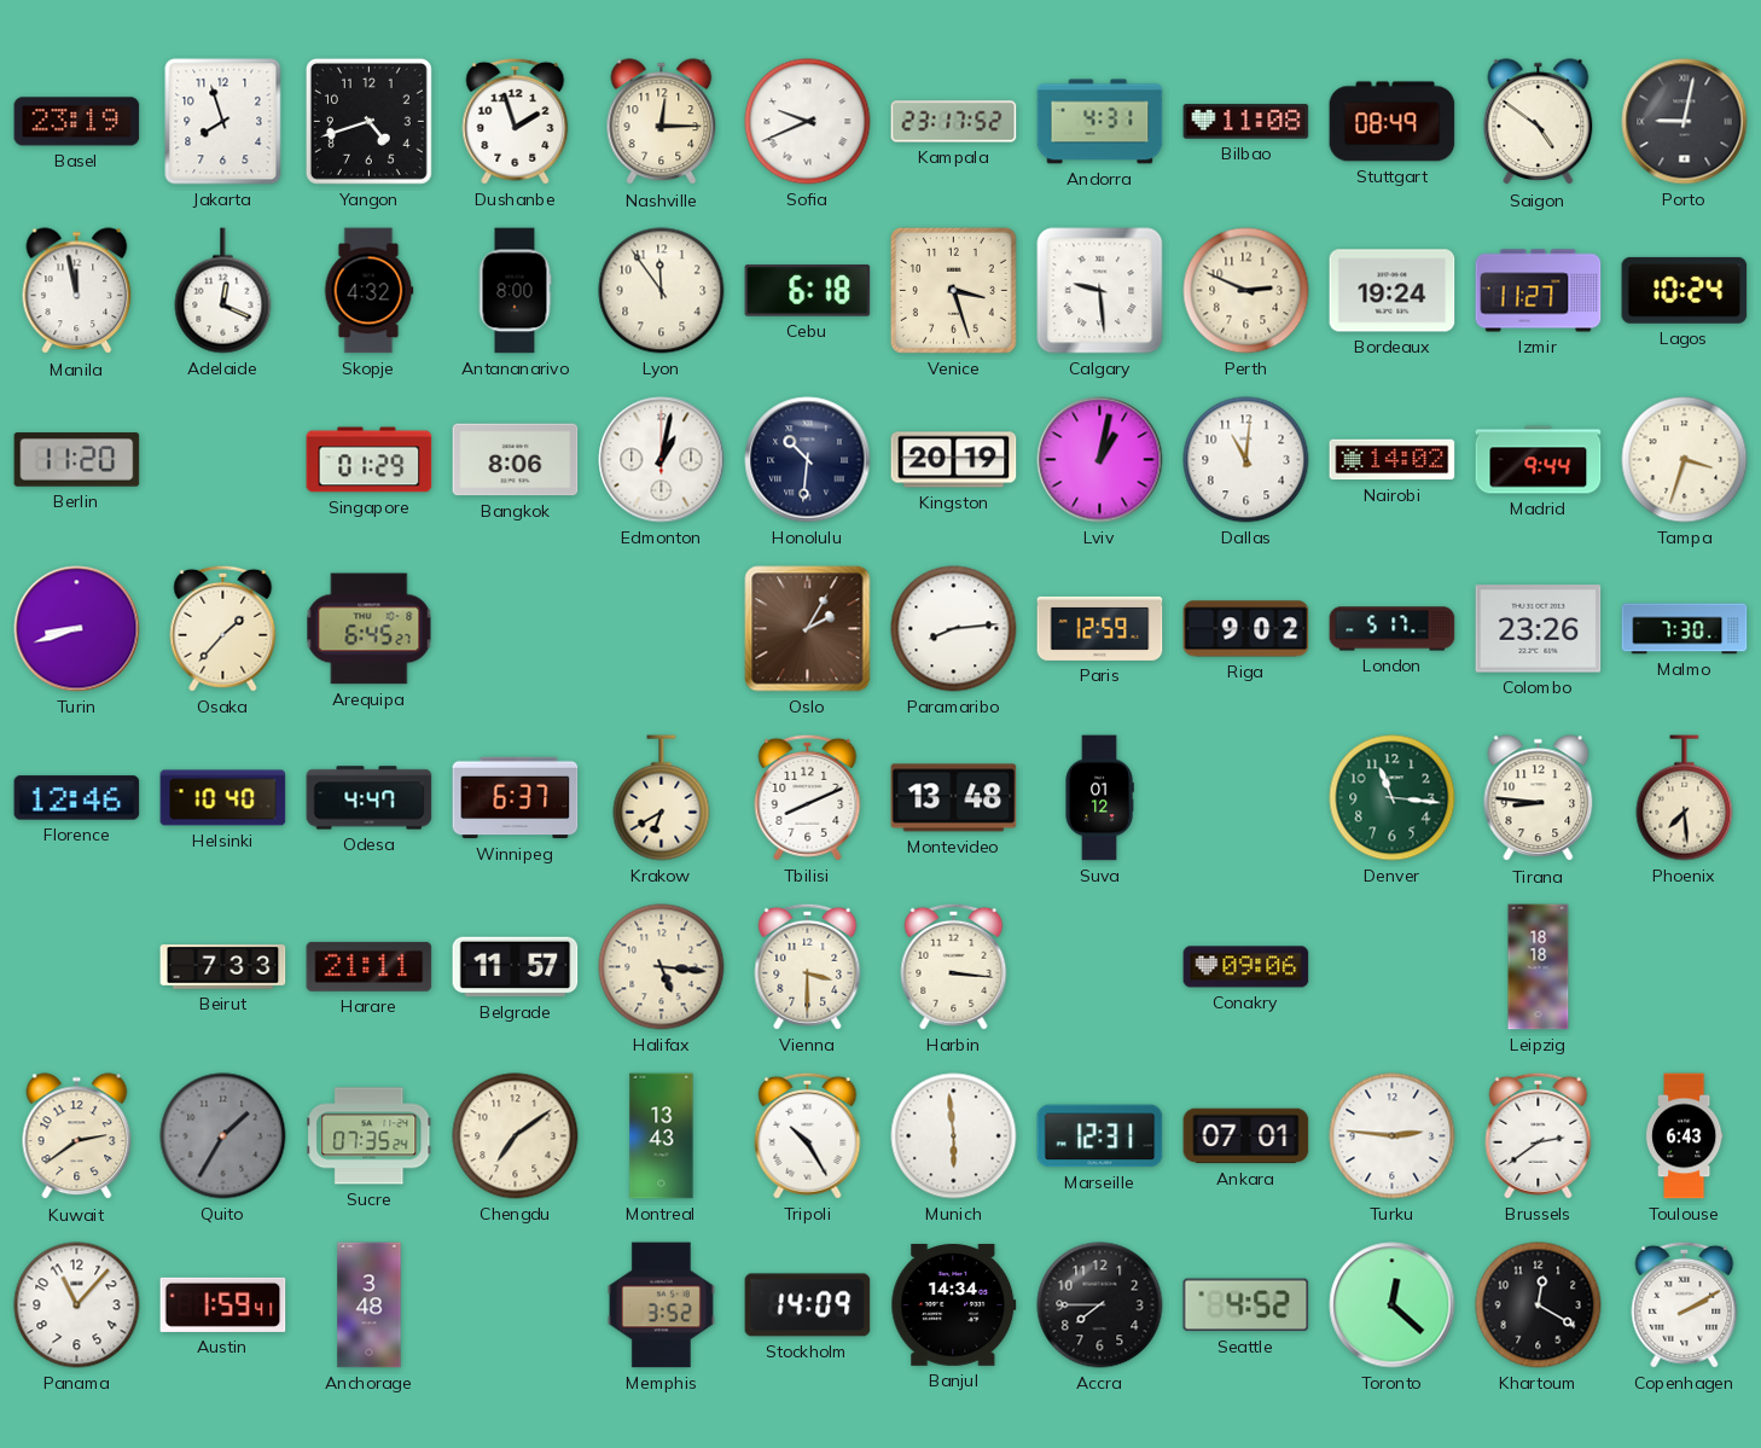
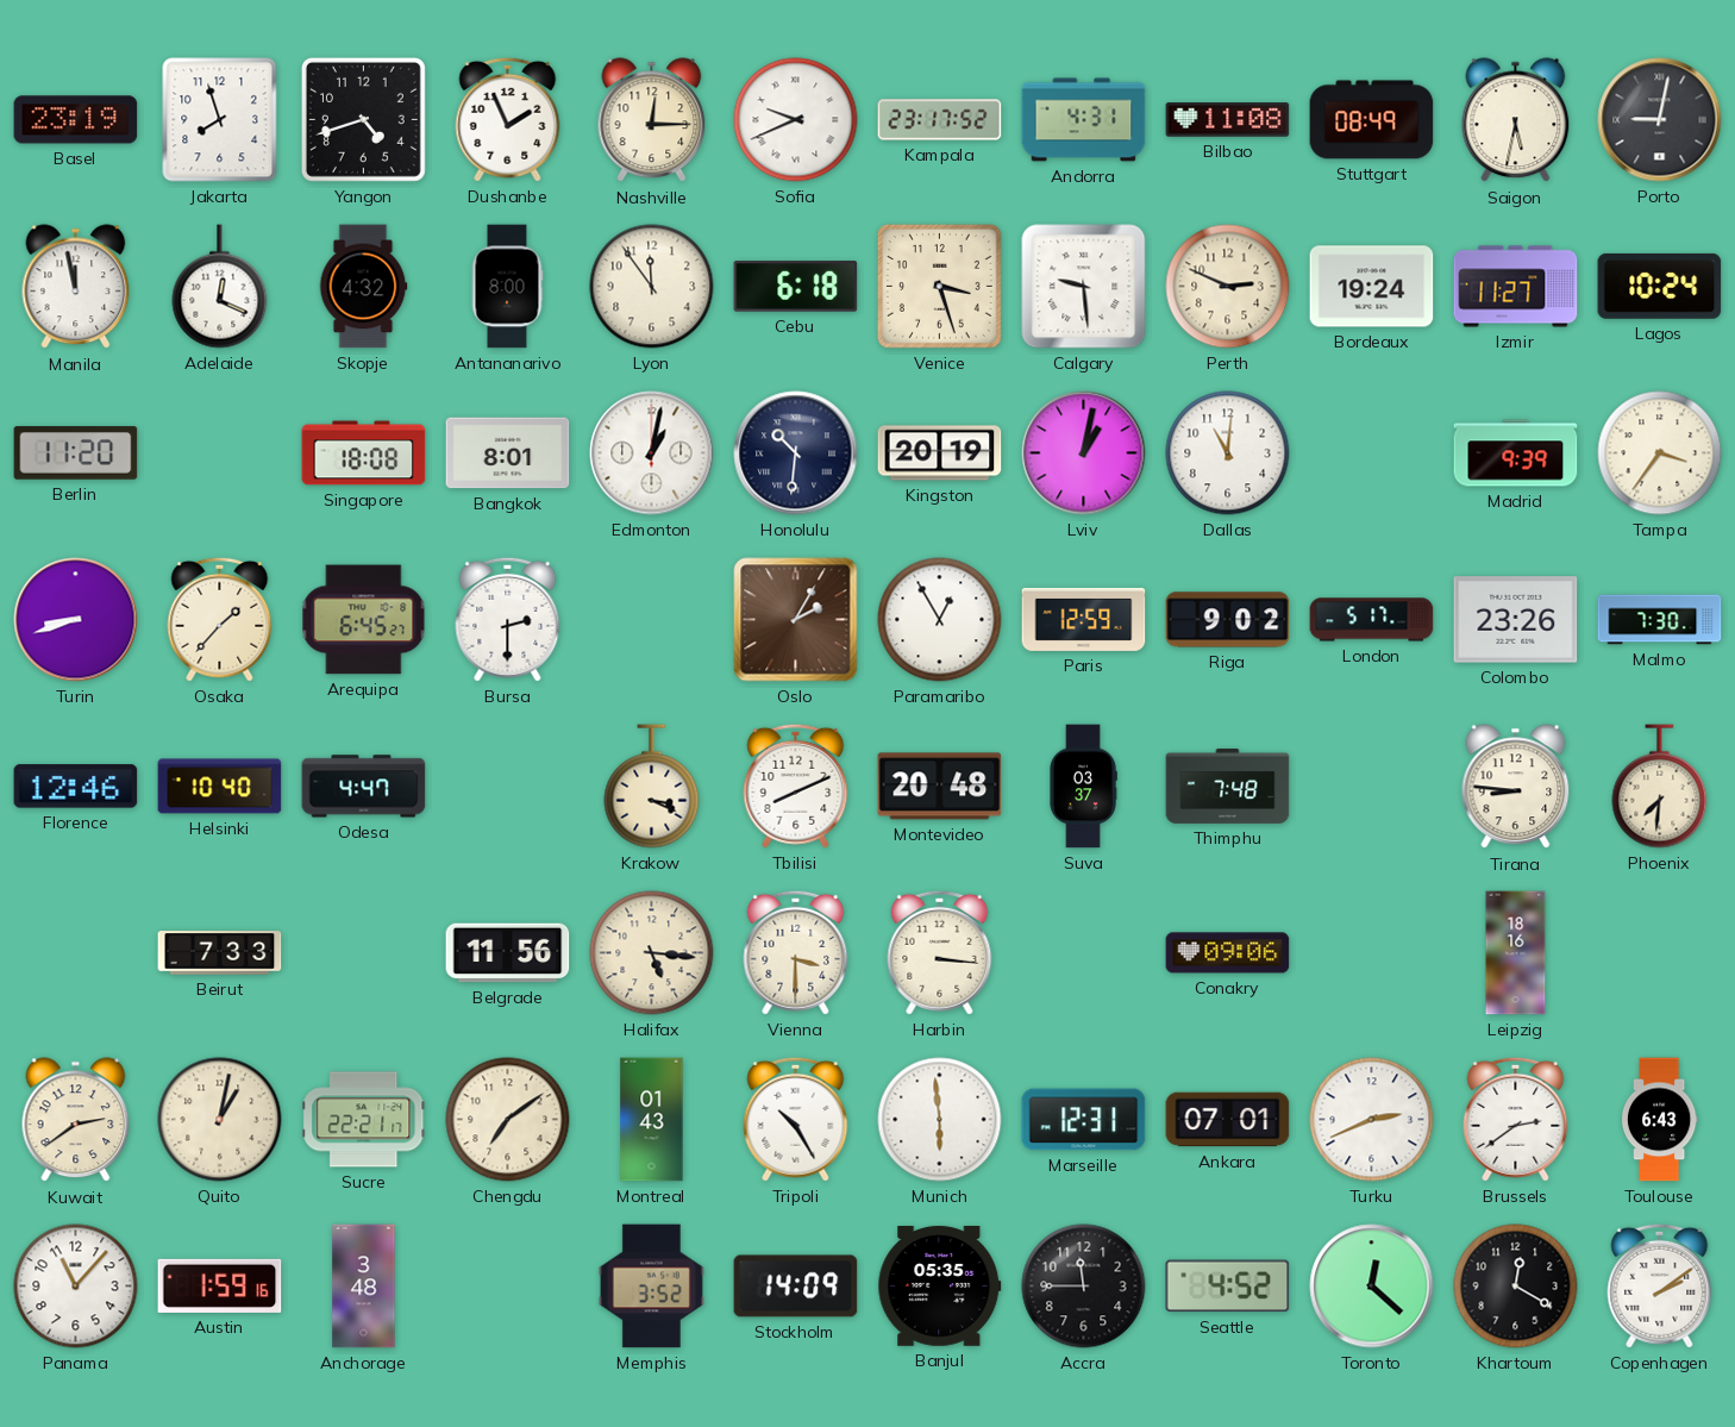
Dushanbe: 1:57 -> 1:56
Saigon: 4:51 -> 5:32
Singapore: 01:29 -> 18:08
Bangkok: 8:06 -> 8:01
Nairobi: 14:02 -> none
Madrid: 9:44 -> 9:39
Tampa: 3:33 -> 3:36
Bursa: none -> 2:30
Paramaribo: 8:14 -> 12:55
Winnipeg: 6:37 -> none
Krakow: 6:40 -> 3:19
Montevideo: 13:48 -> 20:48
Suva: 01:12 -> 03:37
Thimphu: none -> 7:48
Denver: 11:16 -> none
Phoenix: 7:29 -> 7:31
Harare: 21:11 -> none
Belgrade: 11:57 -> 11:56
Leipzig: 18:18 -> 18:16
Quito: 1:35 -> 1:02
Quito dial: grey -> cream
Sucre: 07:35 -> 22:21
Montreal: 13:43 -> 01:43
Turku: 2:46 -> 2:41
Austin: 1:59:41 -> 1:59:16
Banjul: 14:34 -> 05:35
Accra: 7:45 -> 11:45
Copenhagen: 2:10 -> 2:09
